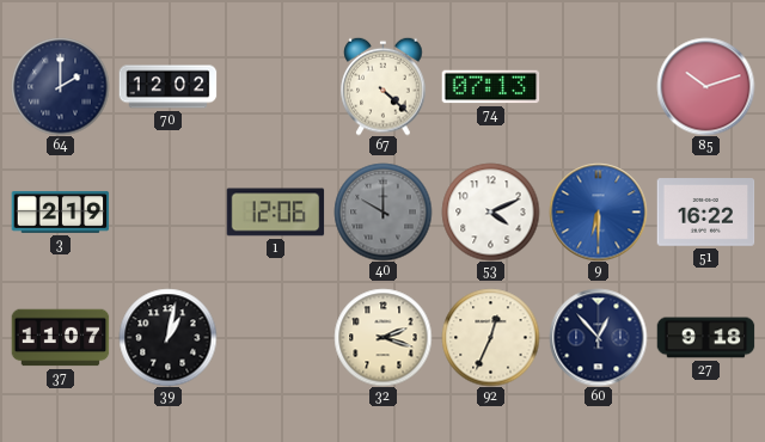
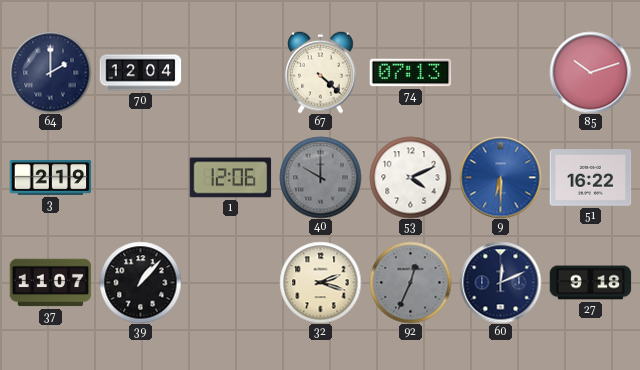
70: 12:02 -> 12:04
39: 1:02 -> 1:07
92 dial: cream -> grey
60: 12:53 -> 12:11
